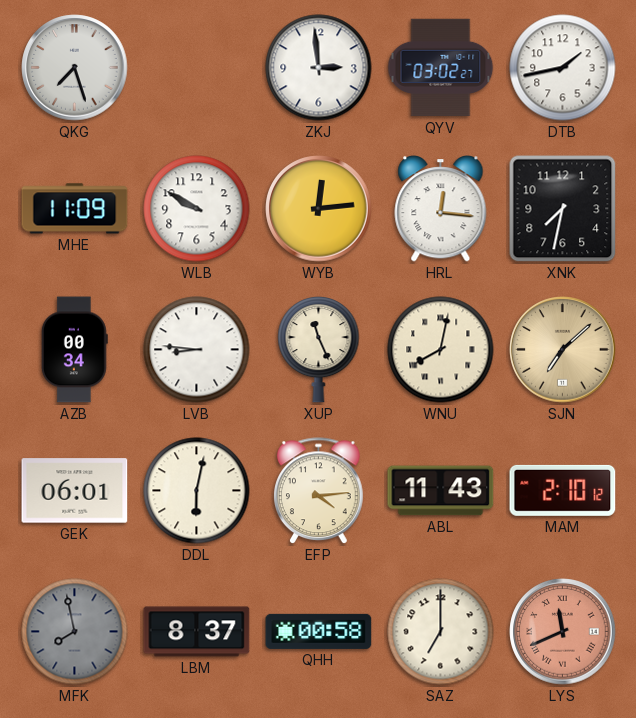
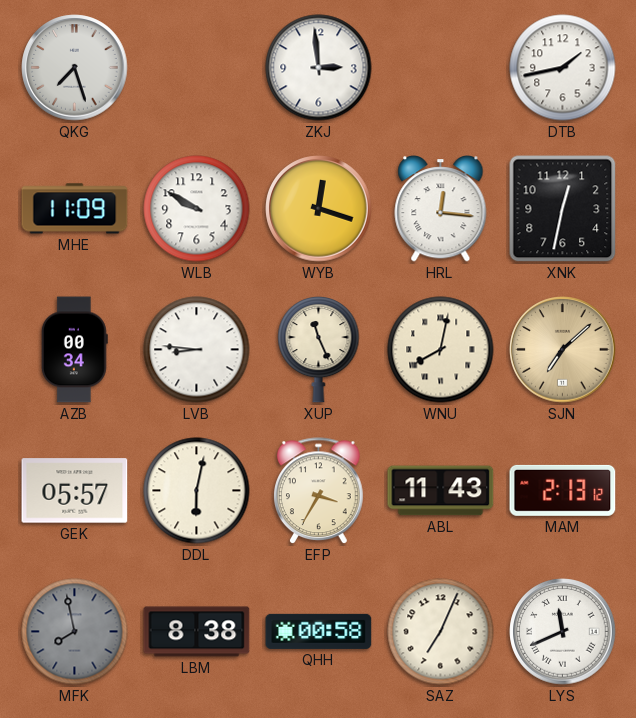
QYV: 03:02 -> none
WYB: 12:14 -> 12:18
XNK: 7:32 -> 12:32
GEK: 06:01 -> 05:57
EFP: 4:14 -> 3:35
MAM: 2:10 -> 2:13
LBM: 8:37 -> 8:38
SAZ: 7:00 -> 7:04
LYS dial: salmon -> white
